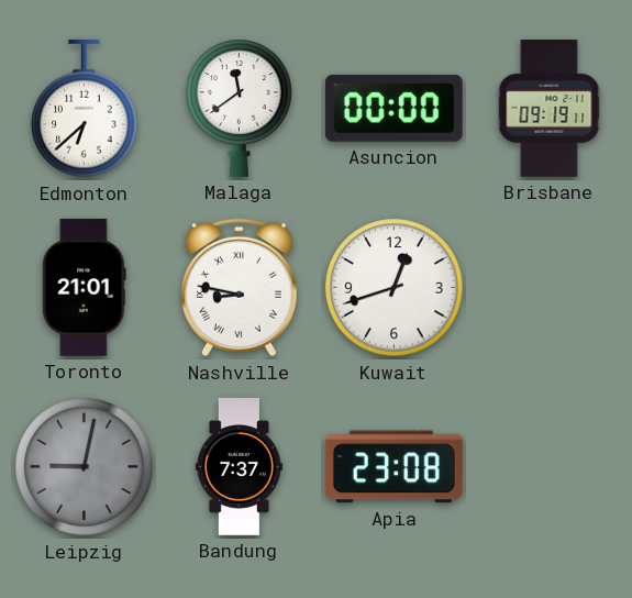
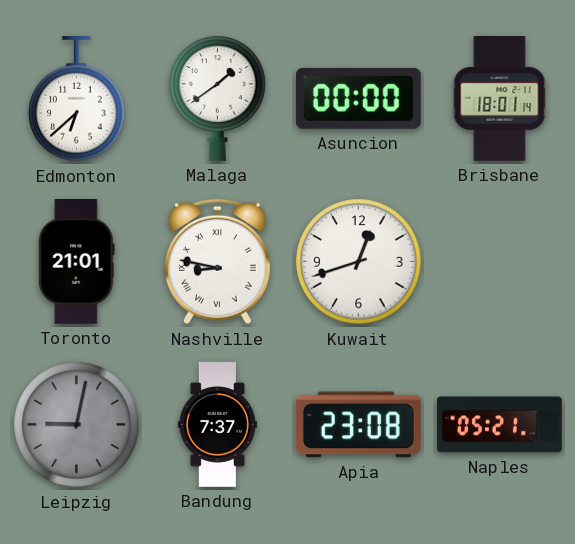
Malaga: 11:39 -> 1:39
Brisbane: 09:19 -> 18:01
Naples: none -> 05:21
